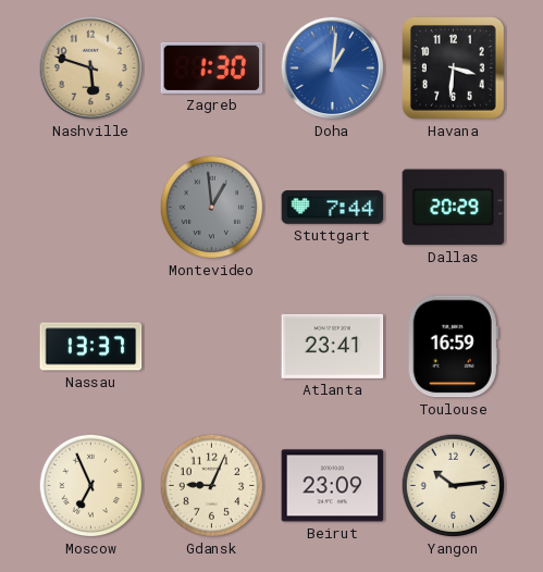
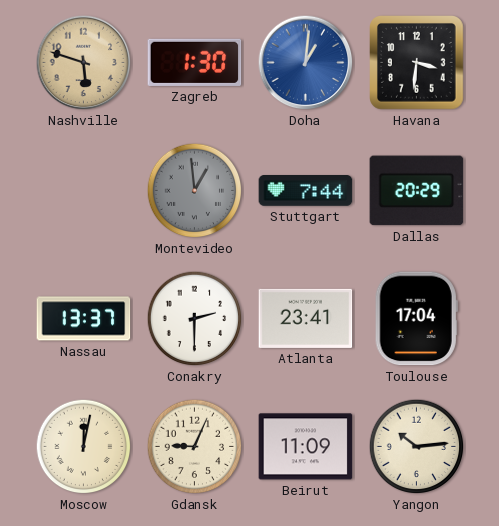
Conakry: none -> 2:30
Toulouse: 16:59 -> 17:04
Moscow: 6:56 -> 12:02
Beirut: 23:09 -> 11:09
